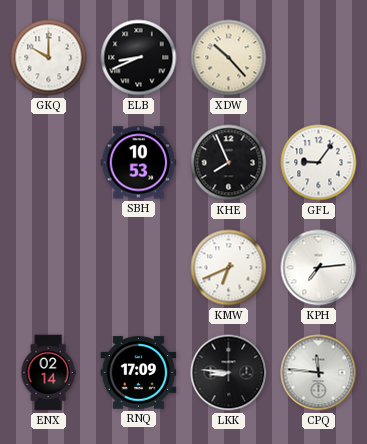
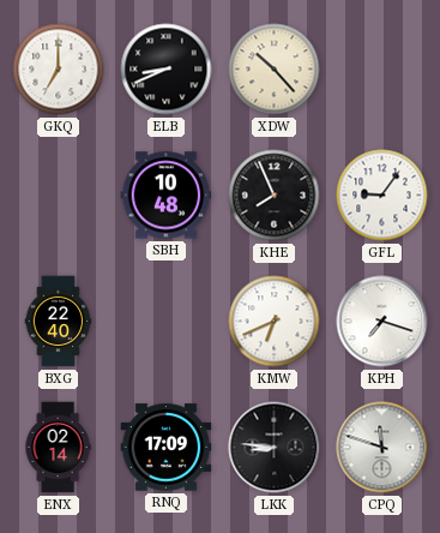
GKQ: 10:00 -> 7:00
SBH: 10:53 -> 10:48
BXG: none -> 22:40
KPH: 7:14 -> 7:18
CPQ: 11:46 -> 11:48
